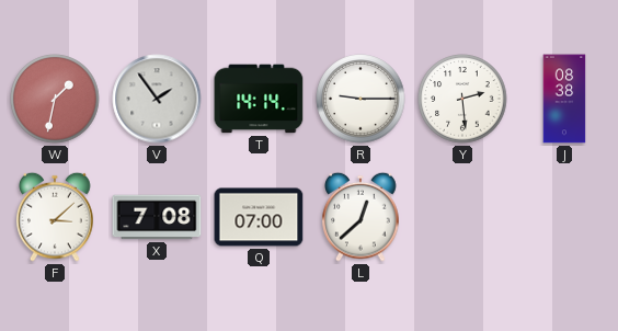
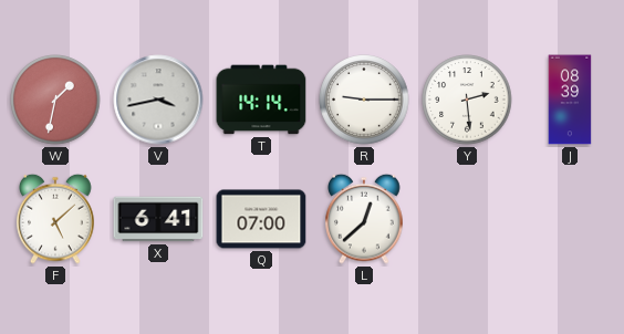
V: 1:54 -> 3:43
J: 08:38 -> 08:39
F: 3:08 -> 5:08
X: 7:08 -> 6:41
